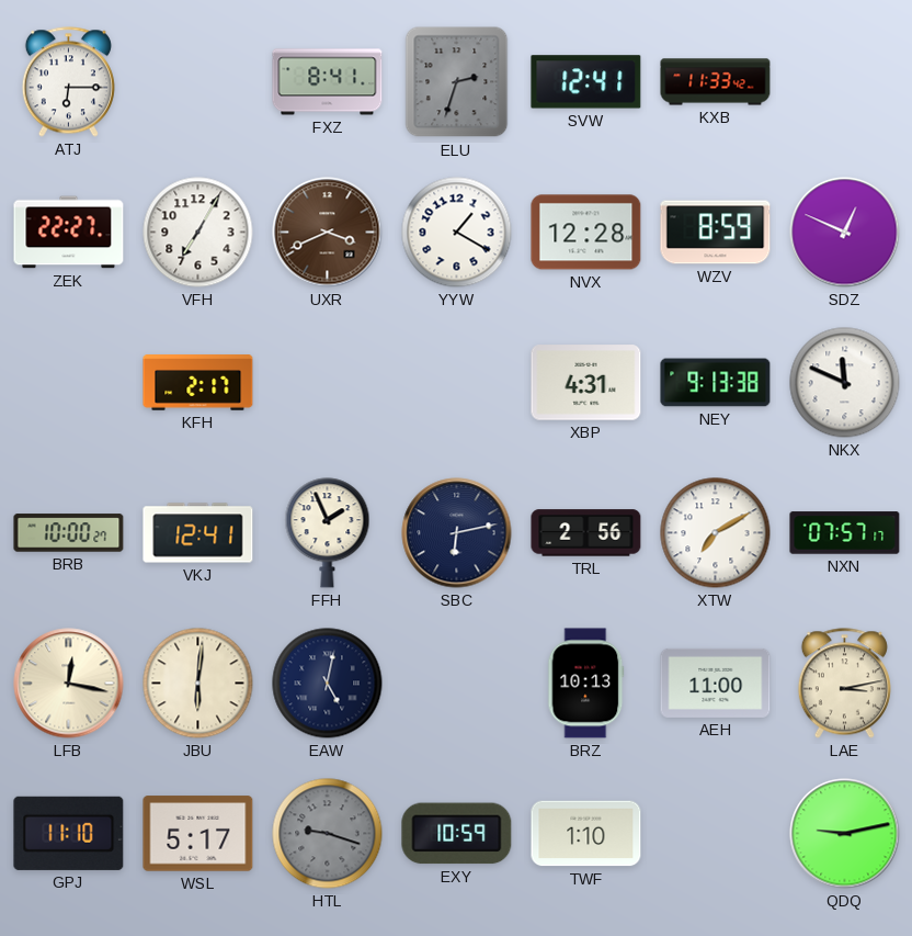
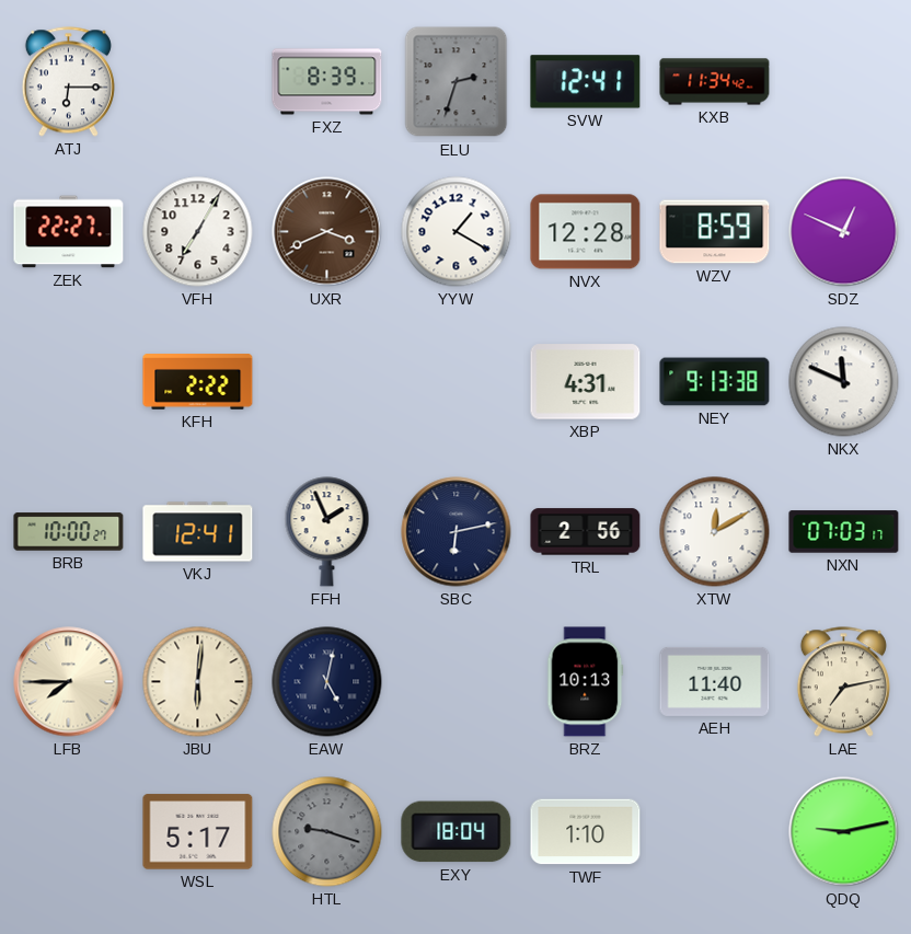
FXZ: 8:41 -> 8:39
KXB: 11:33 -> 11:34
KFH: 2:17 -> 2:22
XTW: 7:10 -> 12:10
NXN: 07:57 -> 07:03
LFB: 12:17 -> 7:45
AEH: 11:00 -> 11:40
LAE: 3:13 -> 7:13
GPJ: 11:10 -> none
EXY: 10:59 -> 18:04
